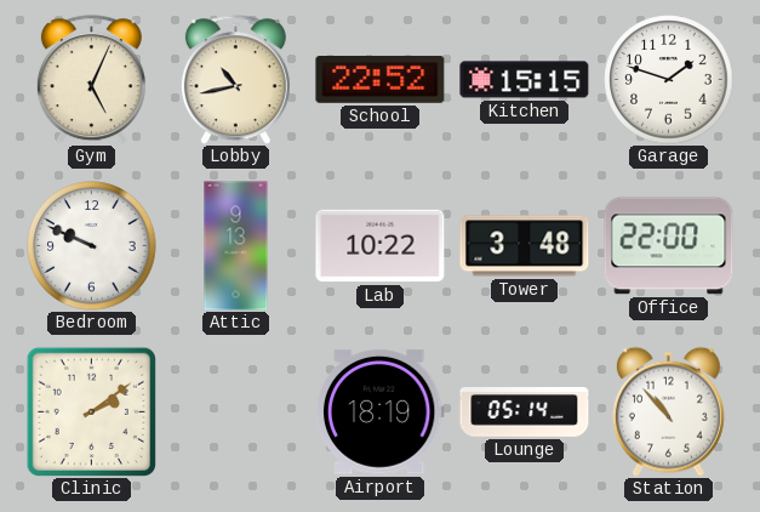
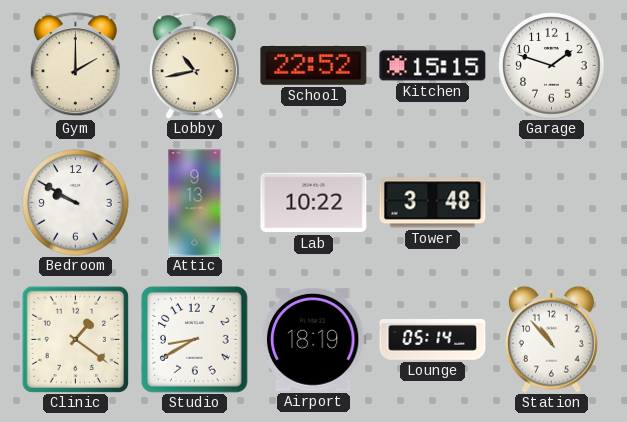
Gym: 5:04 -> 2:00
Bedroom: 9:49 -> 9:50
Office: 22:00 -> none
Clinic: 2:09 -> 1:21
Studio: none -> 8:40
